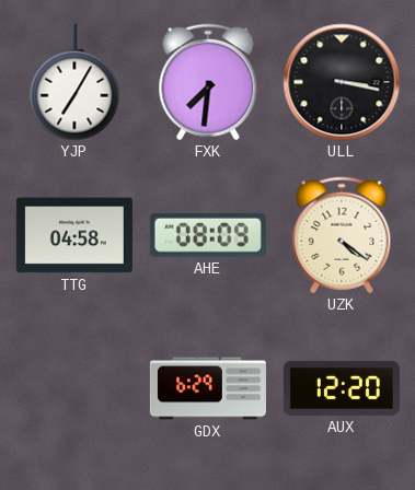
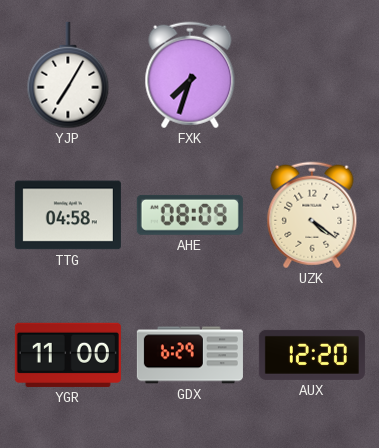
FXK: 7:31 -> 7:33
ULL: 3:17 -> none
YGR: none -> 11:00
